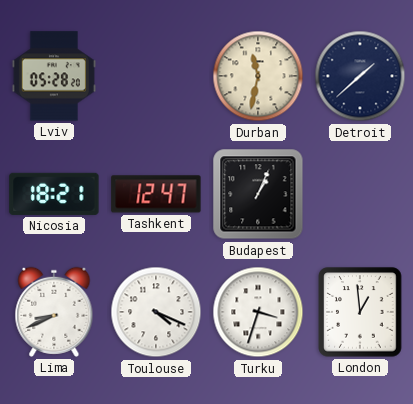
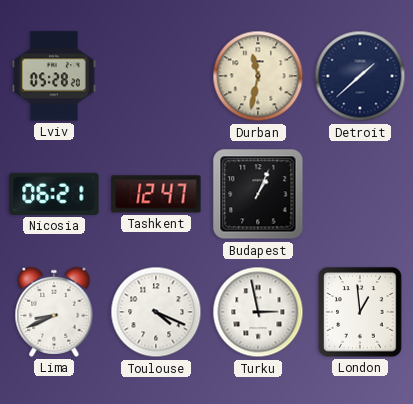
Nicosia: 18:21 -> 06:21
Turku: 3:33 -> 2:58
